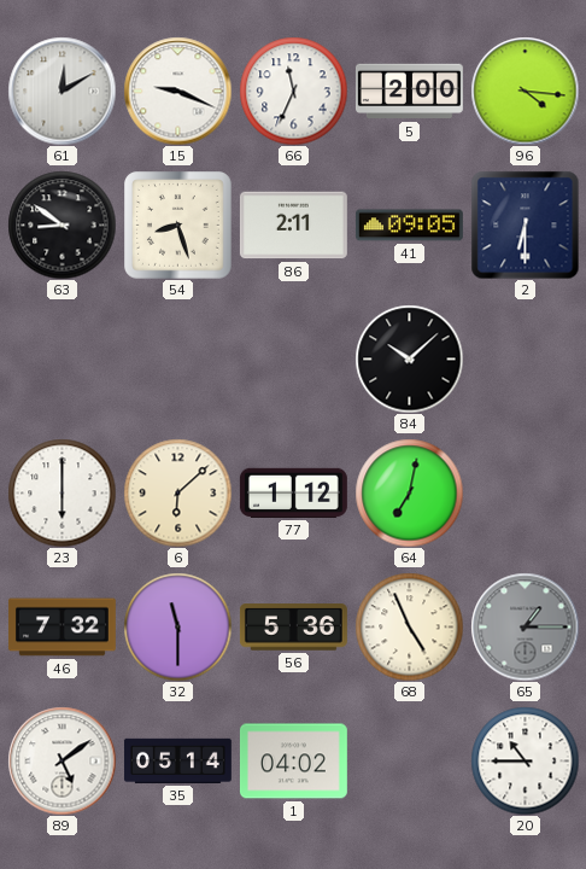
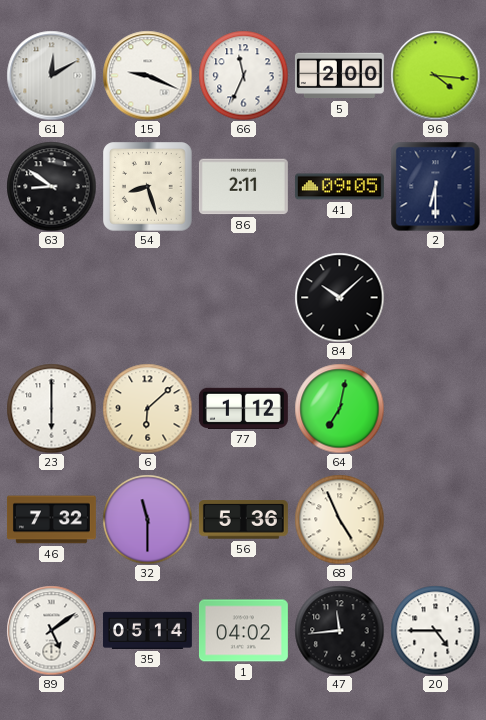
65: 1:15 -> none
47: none -> 11:44
20: 10:45 -> 4:45
